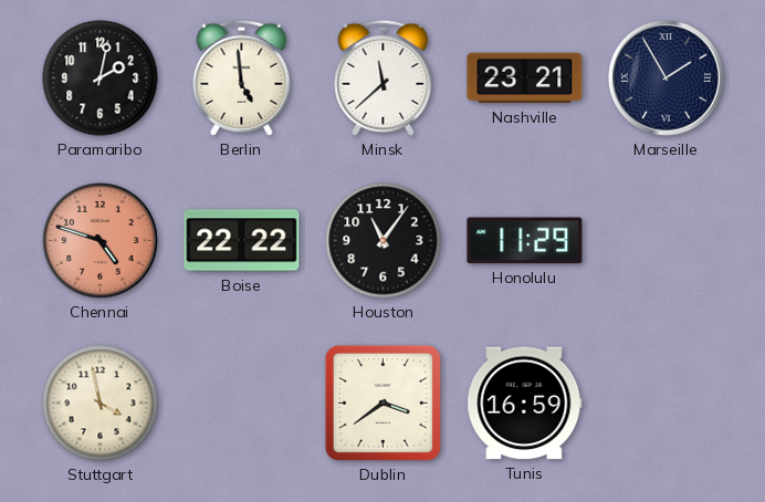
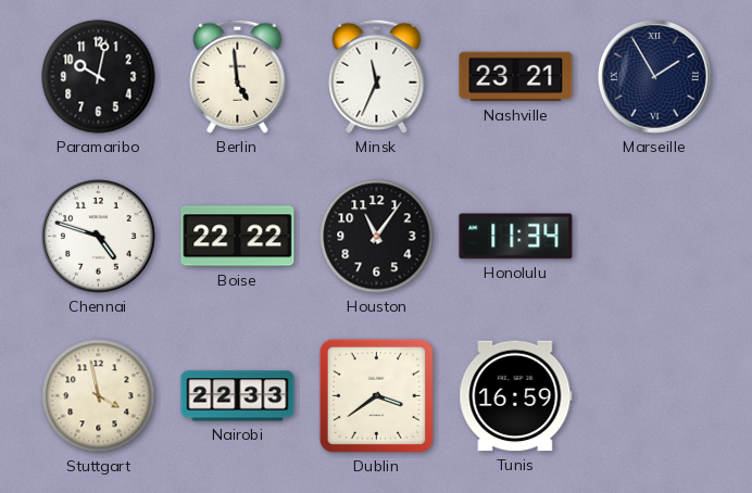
Paramaribo: 2:02 -> 10:02
Minsk: 11:38 -> 11:34
Chennai dial: salmon -> white
Honolulu: 11:29 -> 11:34
Nairobi: none -> 22:33
